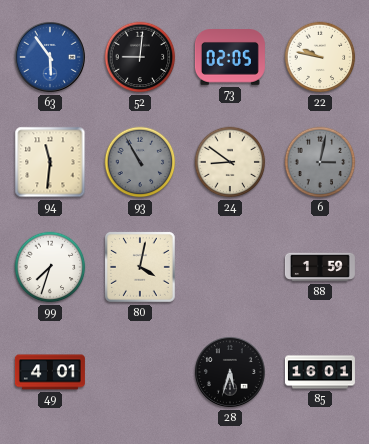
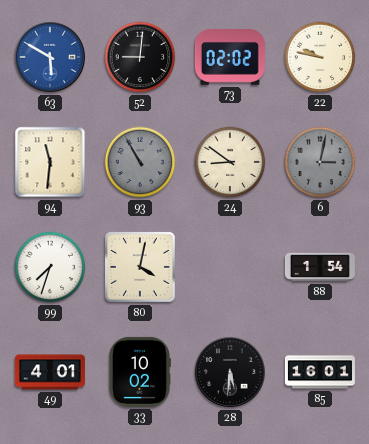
63: 5:54 -> 5:50
73: 02:05 -> 02:02
88: 1:59 -> 1:54
33: none -> 10:02
28: 5:33 -> 5:31
